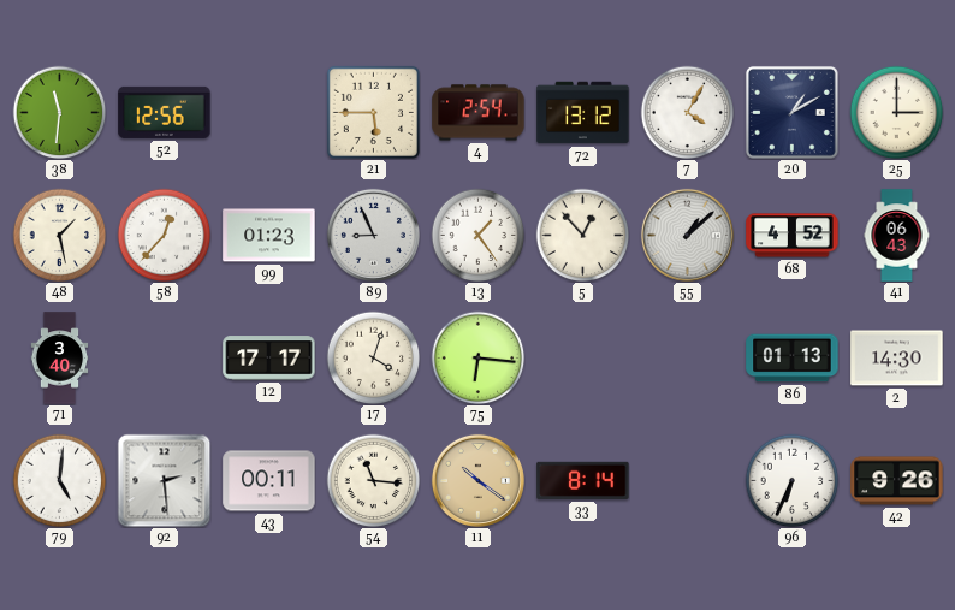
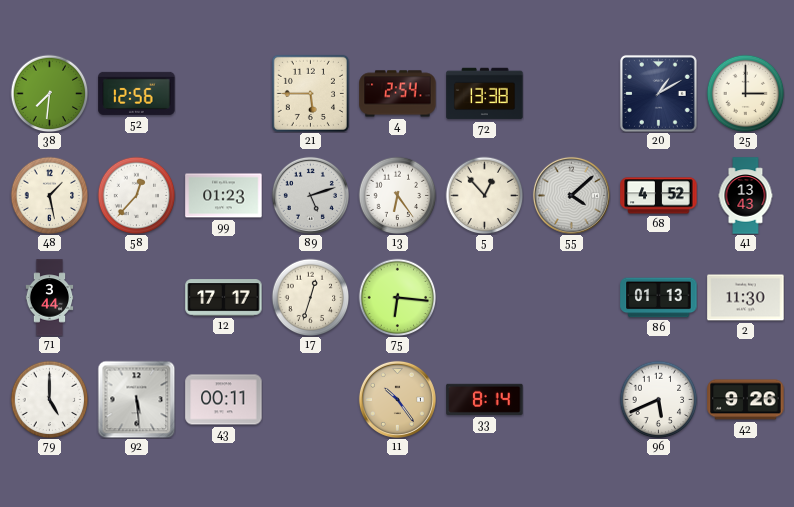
38: 11:31 -> 7:31
72: 13:12 -> 13:38
7: 4:05 -> none
89: 8:56 -> 5:12
13: 1:24 -> 6:24
55: 1:08 -> 4:08
41: 06:43 -> 13:43
71: 3:40 -> 3:44
17: 4:03 -> 12:33
2: 14:30 -> 11:30
79: 5:01 -> 5:00
92: 2:29 -> 5:29
54: 11:16 -> none
11: 10:21 -> 10:24
96: 6:34 -> 5:41
